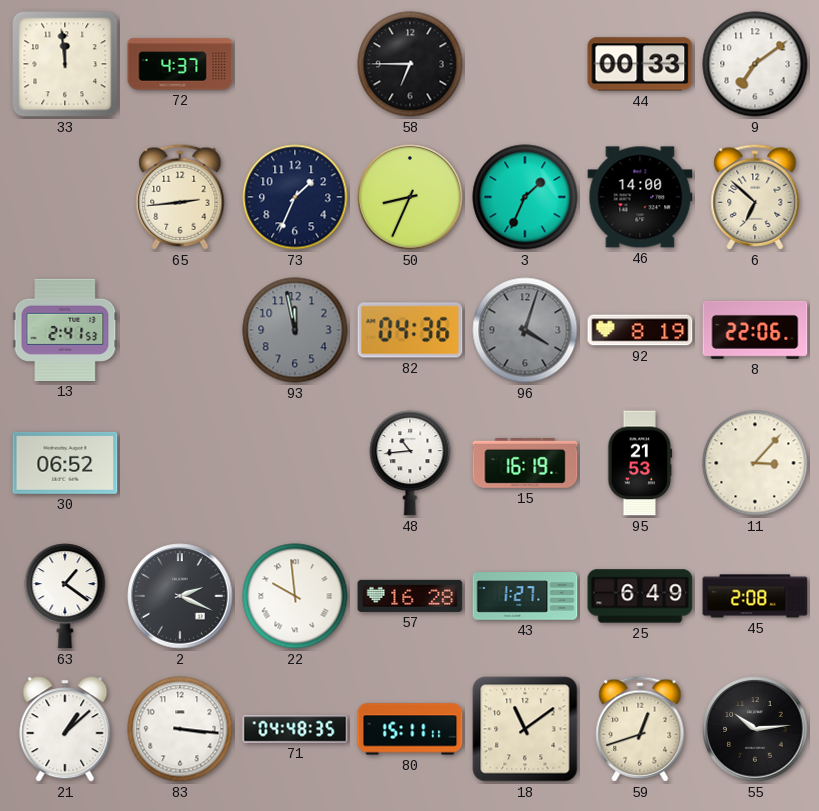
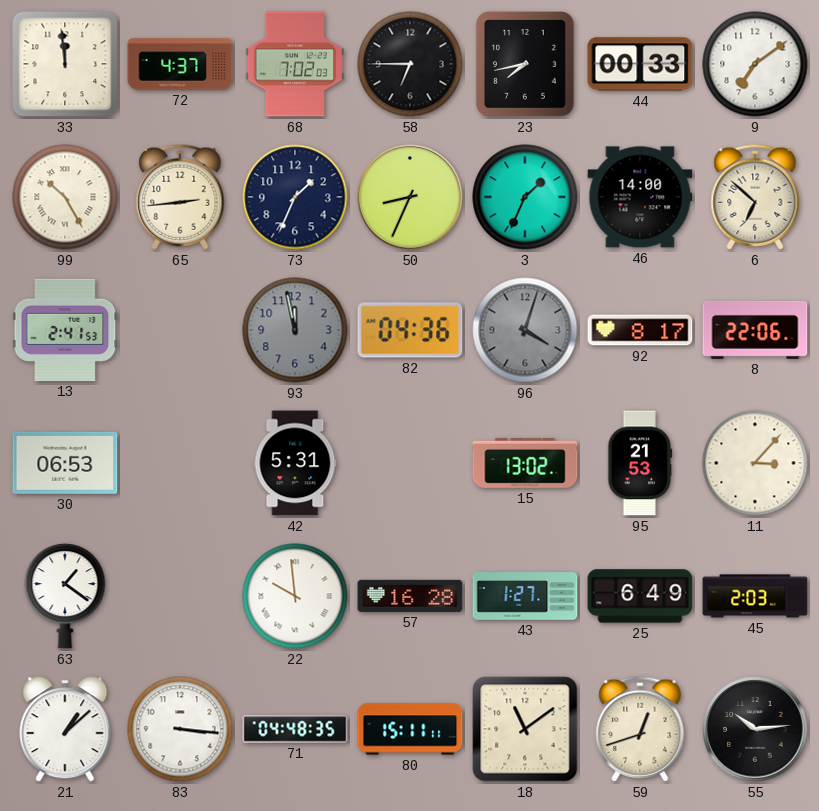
68: none -> 7:02
23: none -> 7:43
99: none -> 10:25
92: 8:19 -> 8:17
30: 06:52 -> 06:53
42: none -> 5:31
48: 10:44 -> none
15: 16:19 -> 13:02
2: 2:19 -> none
45: 2:08 -> 2:03
